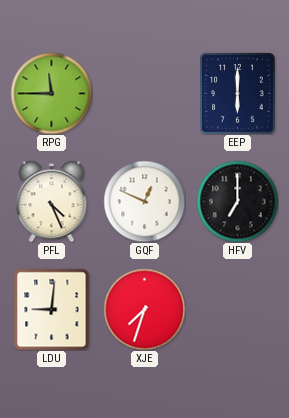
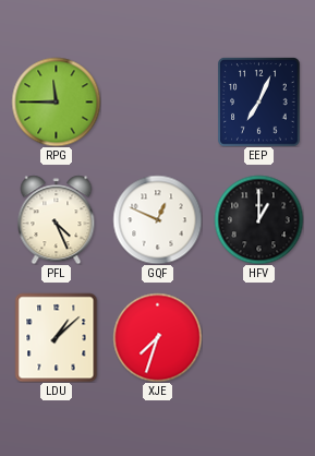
EEP: 6:00 -> 7:04
HFV: 7:00 -> 1:00
LDU: 9:01 -> 1:08
